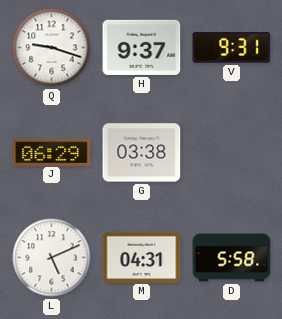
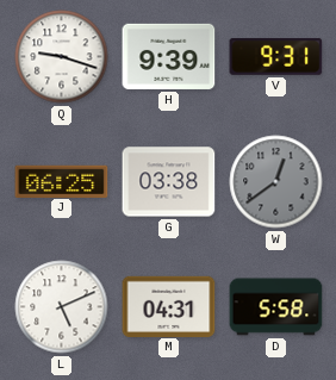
H: 9:37 -> 9:39
J: 06:29 -> 06:25
W: none -> 12:39
